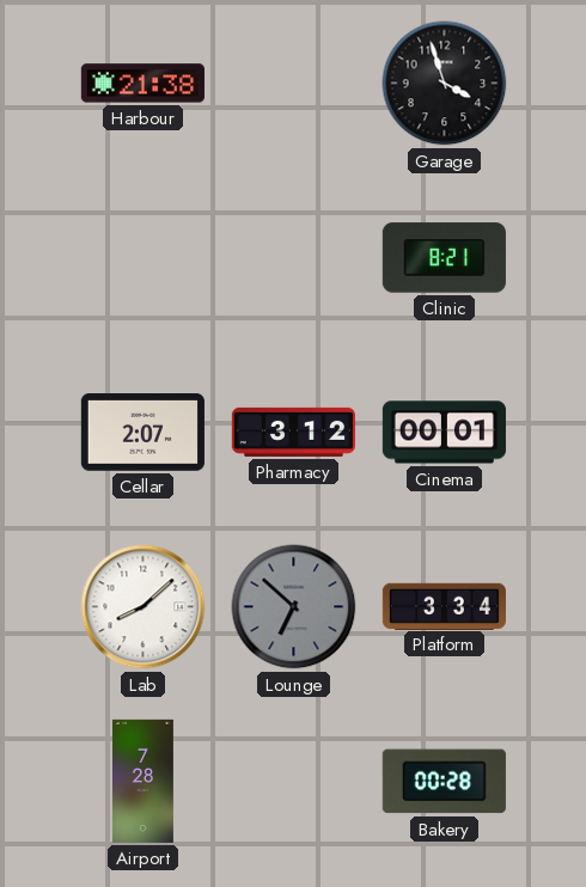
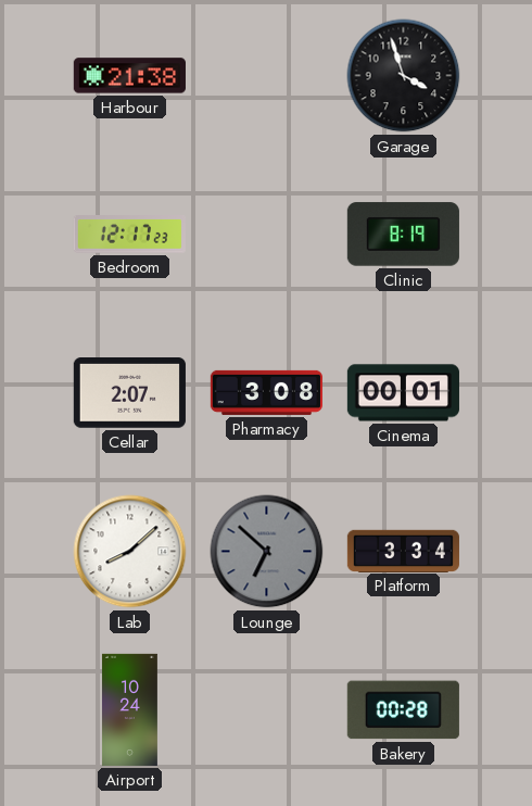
Bedroom: none -> 12:17
Clinic: 8:21 -> 8:19
Pharmacy: 3:12 -> 3:08
Airport: 7:28 -> 10:24
